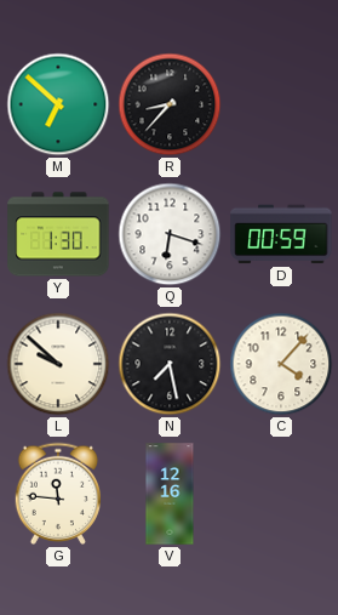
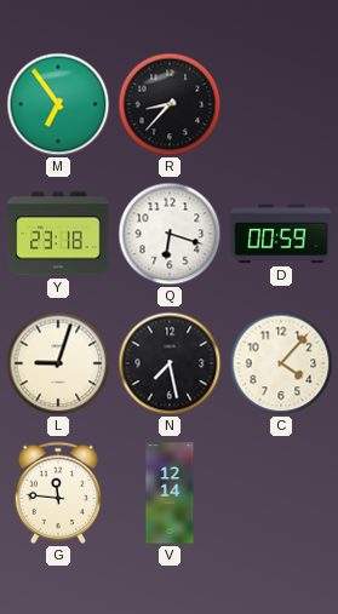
M: 6:52 -> 6:54
Y: 1:30 -> 23:18
L: 9:52 -> 9:03
V: 12:16 -> 12:14
